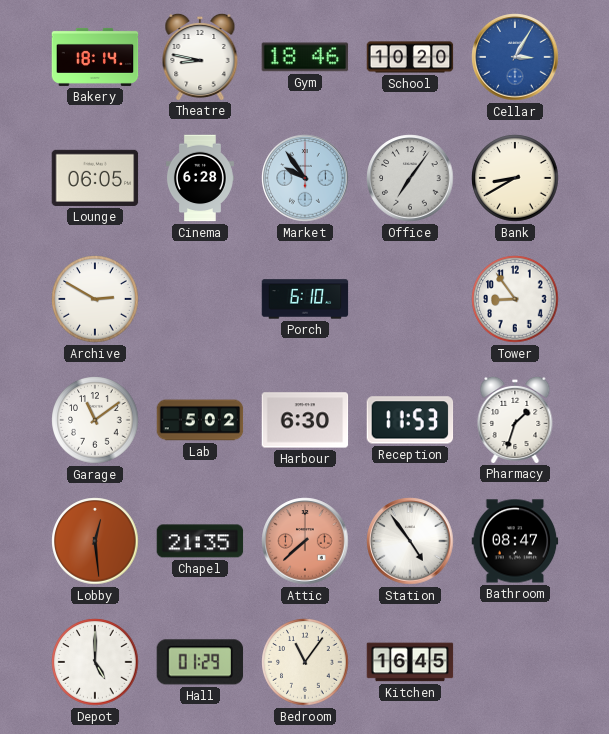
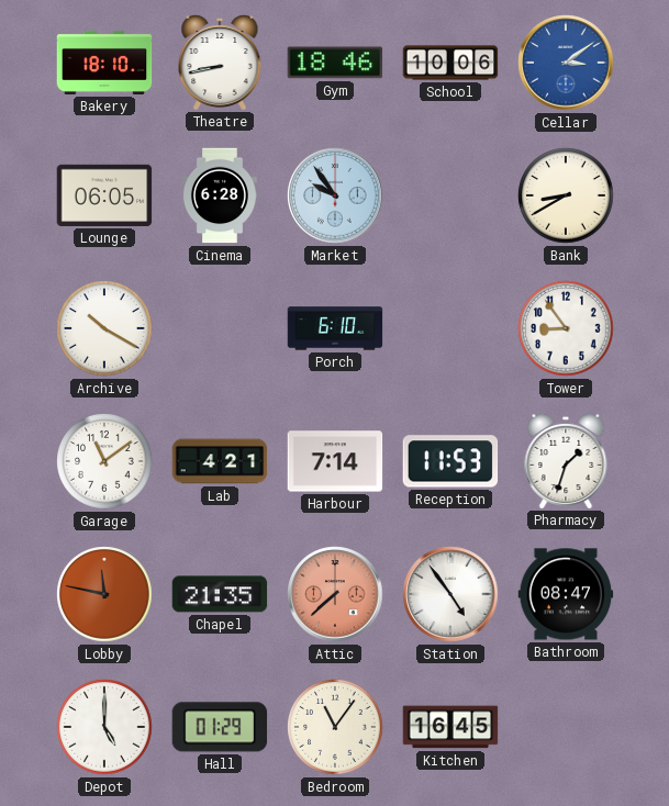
Bakery: 18:14 -> 18:10
Theatre: 8:47 -> 8:43
School: 10:20 -> 10:06
Cellar: 3:05 -> 3:09
Office: 7:06 -> none
Archive: 2:50 -> 10:20
Lab: 5:02 -> 4:21
Harbour: 6:30 -> 7:14
Lobby: 12:29 -> 11:47
